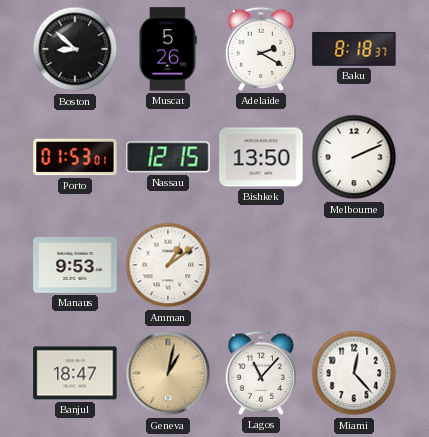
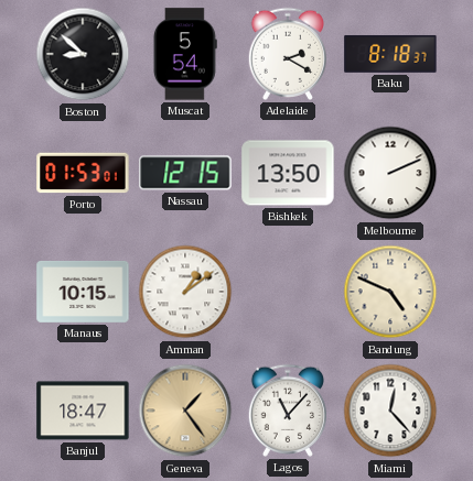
Muscat: 5:26 -> 5:54
Manaus: 9:53 -> 10:15
Bandung: none -> 4:49
Geneva: 1:02 -> 1:24
